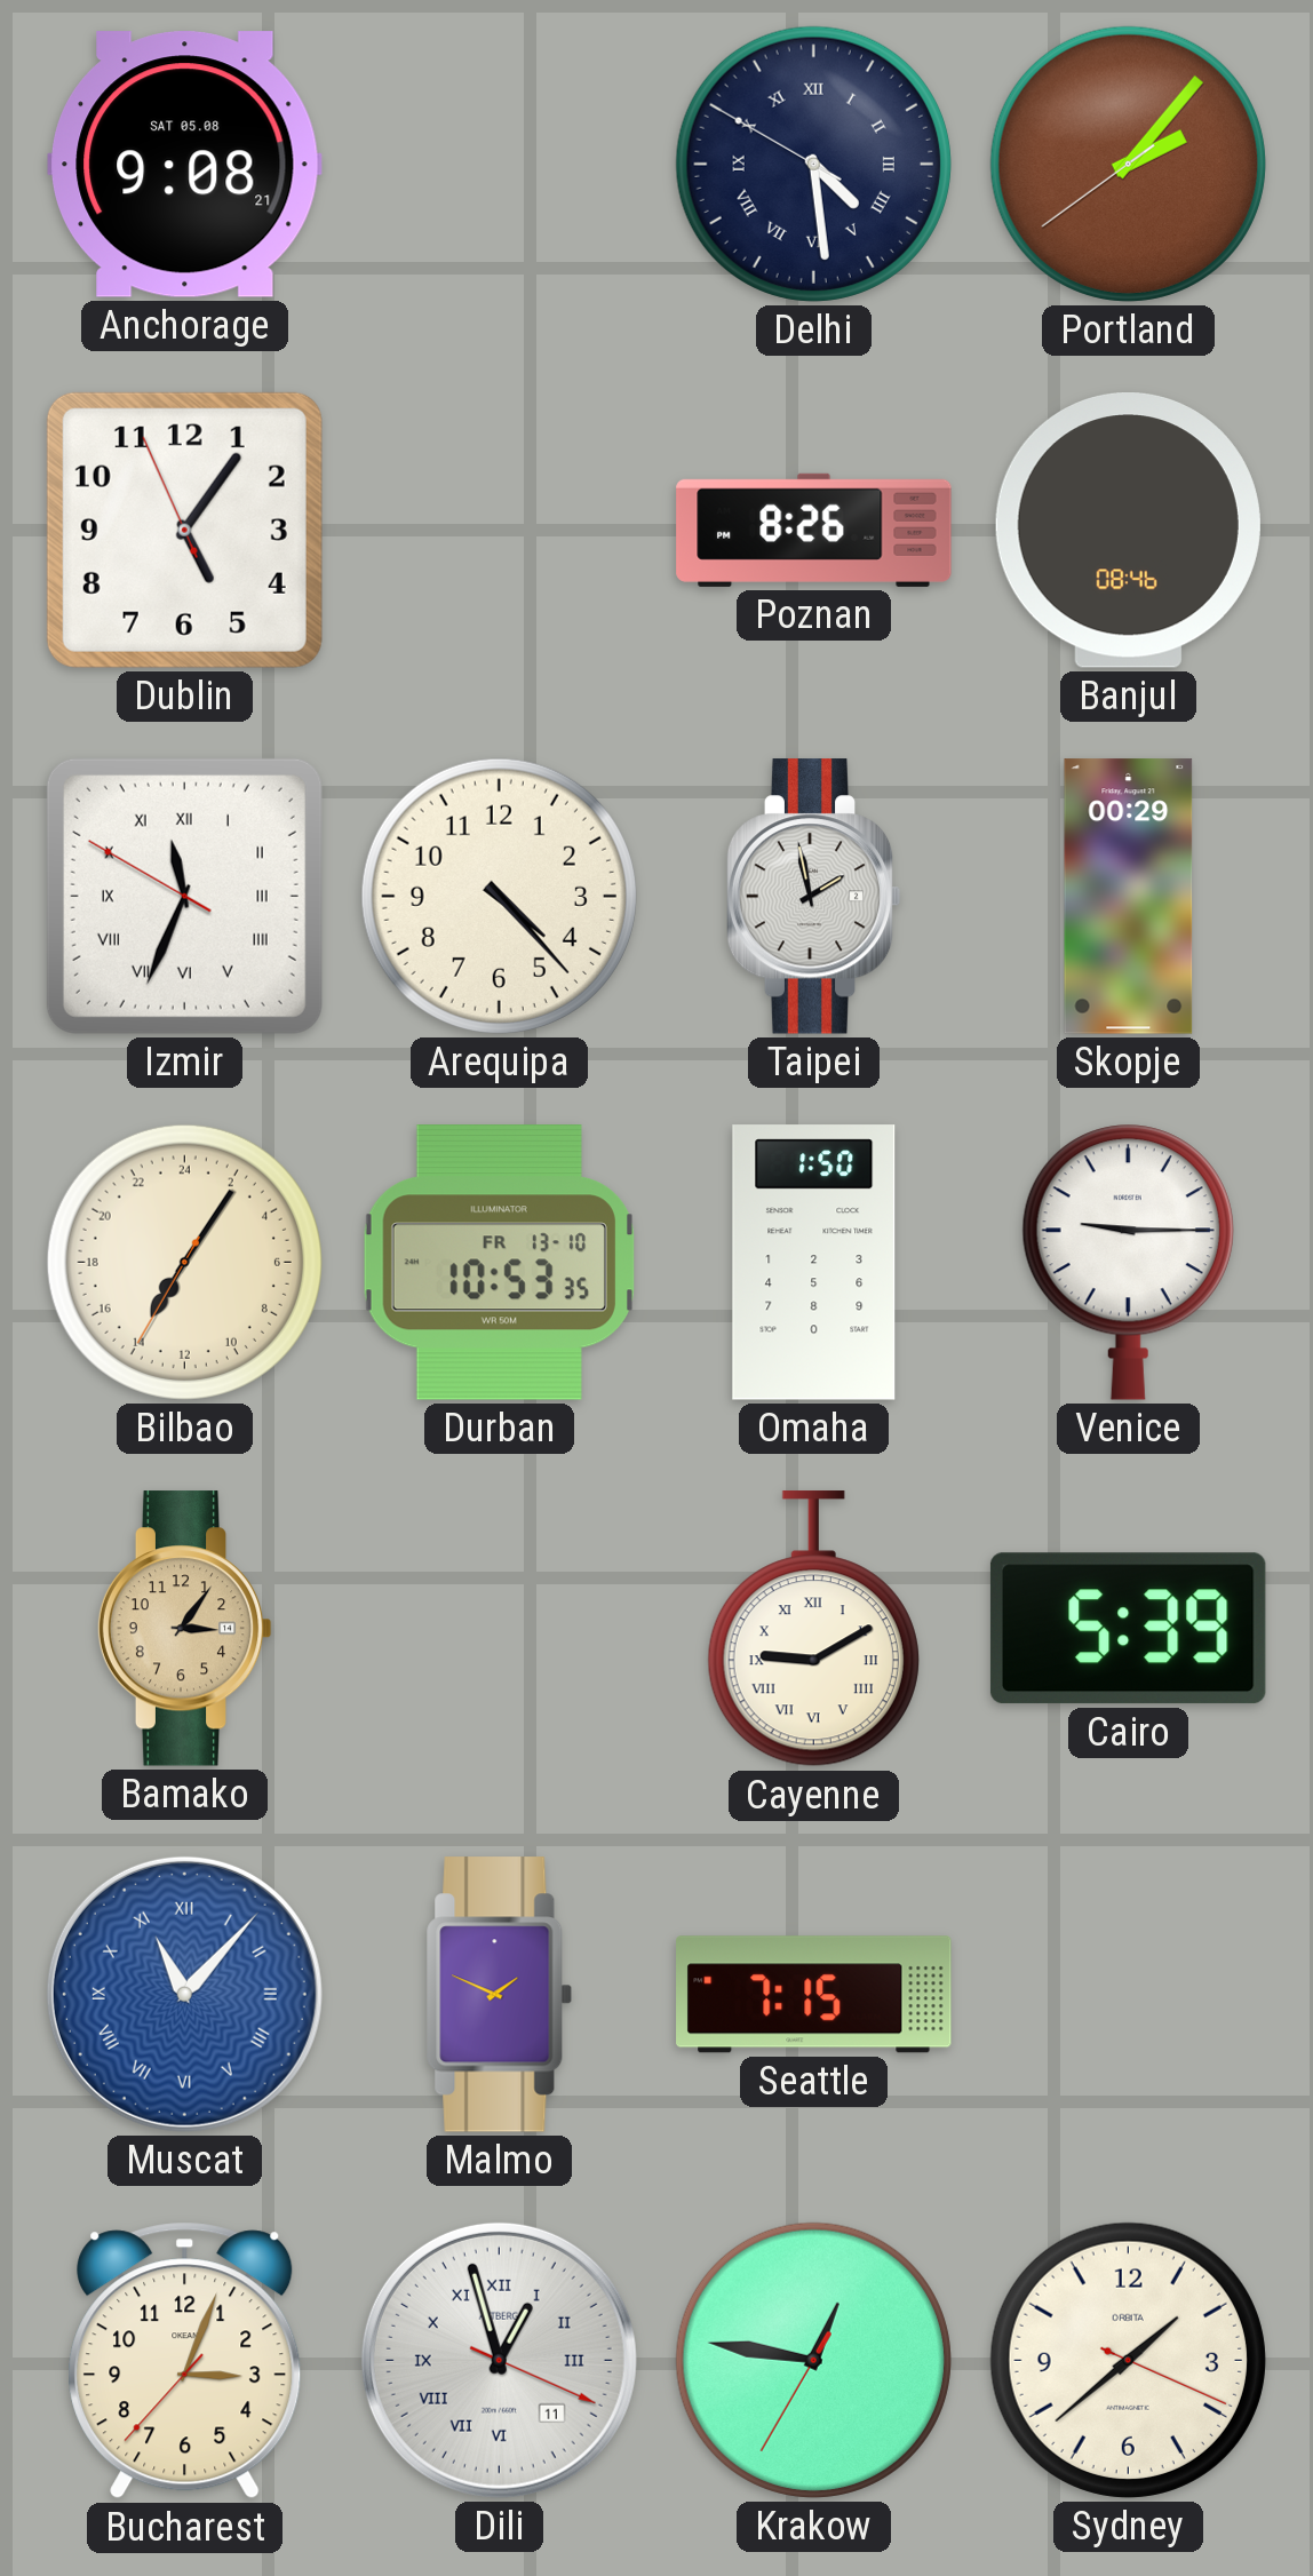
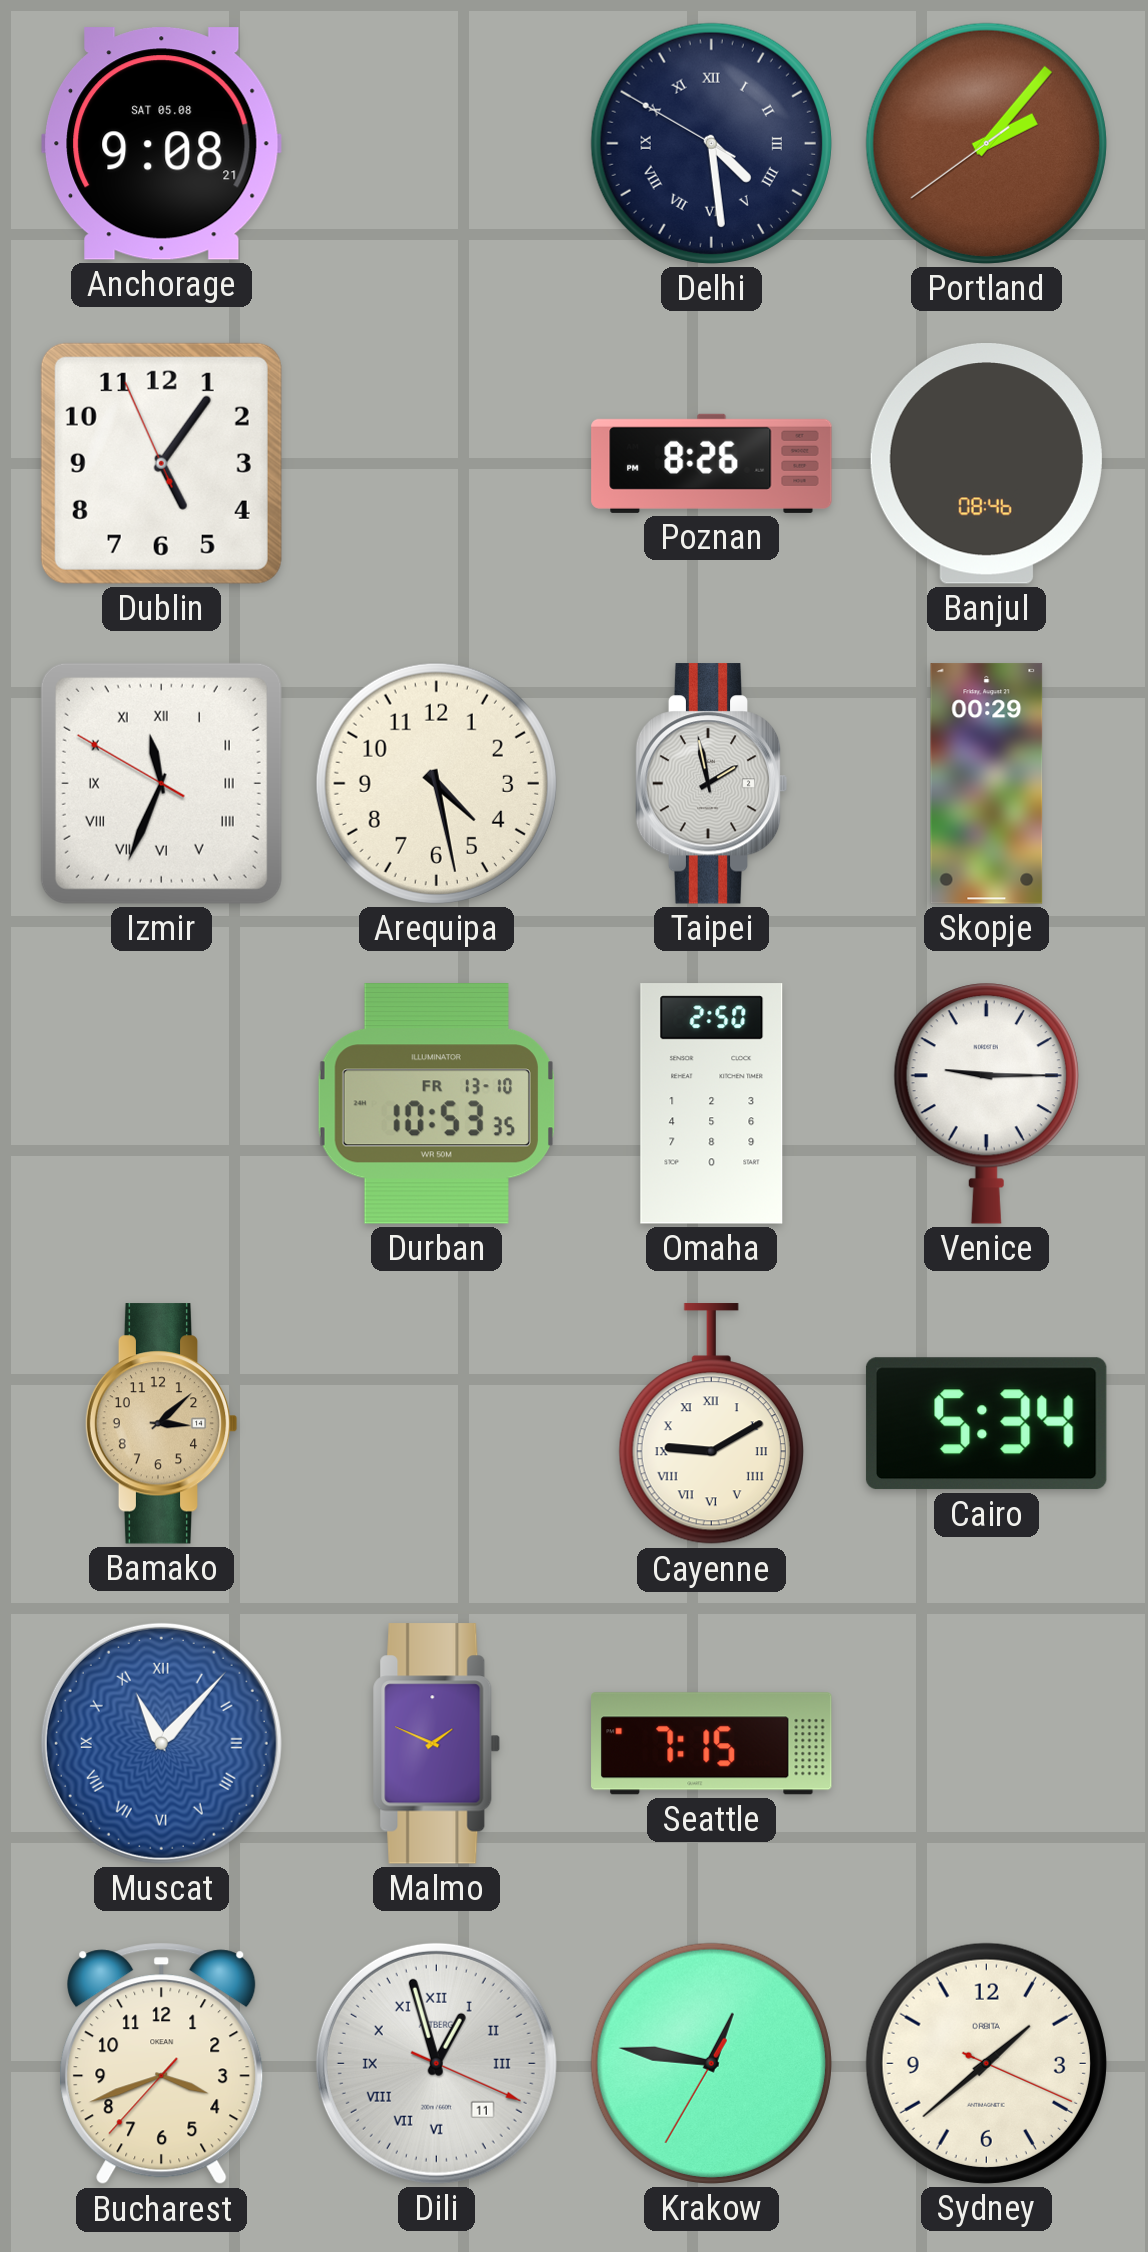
Arequipa: 4:23 -> 4:28
Bilbao: 14:05 -> none
Omaha: 1:50 -> 2:50
Bamako: 3:06 -> 3:08
Cairo: 5:39 -> 5:34
Bucharest: 3:03 -> 3:41
